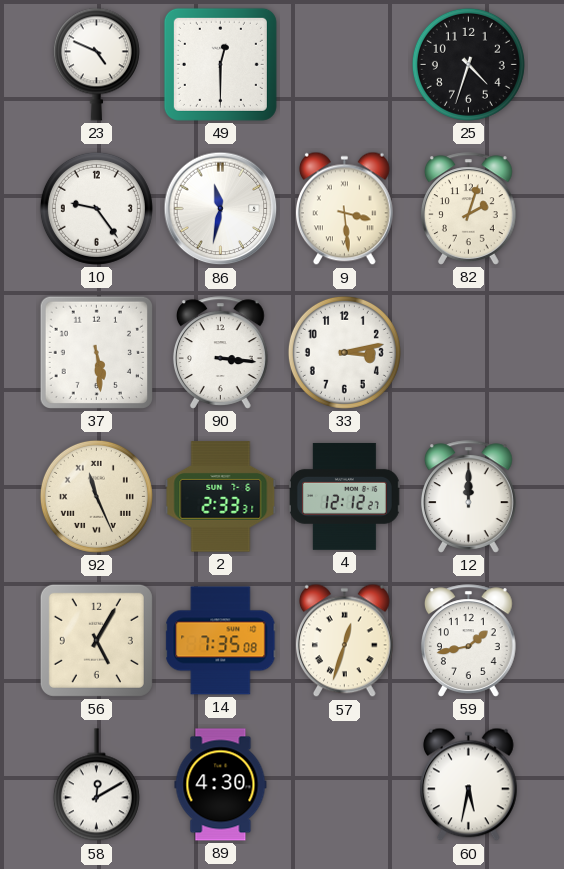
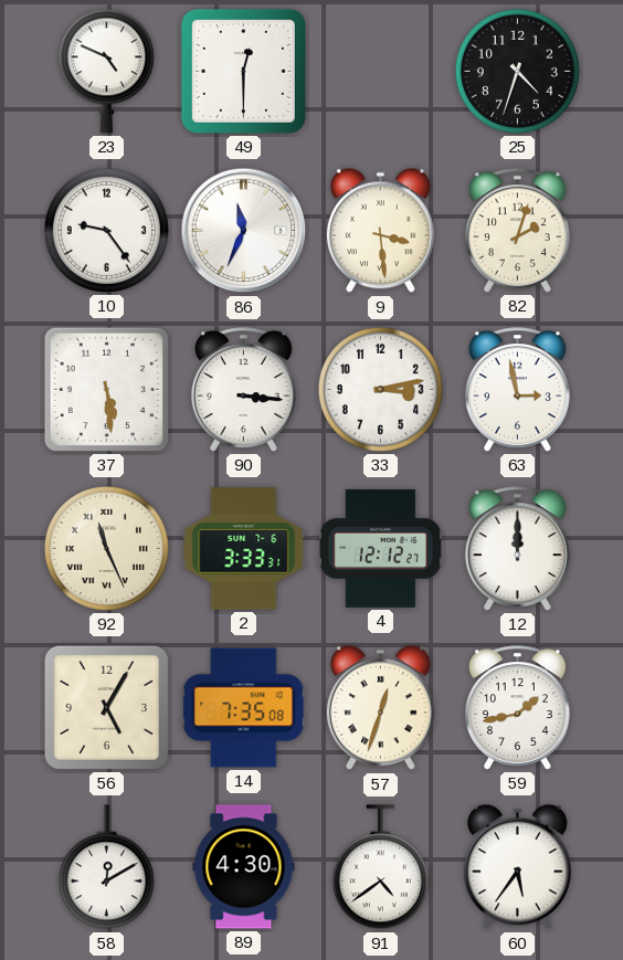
86: 11:32 -> 11:34
63: none -> 2:58
2: 2:33 -> 3:33
91: none -> 4:39
60: 5:32 -> 5:36
